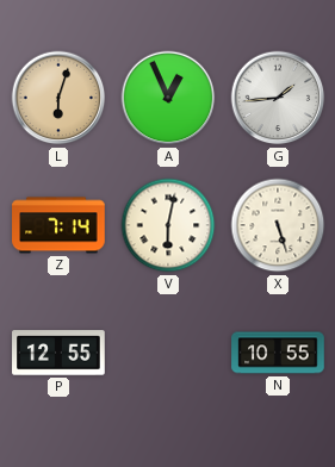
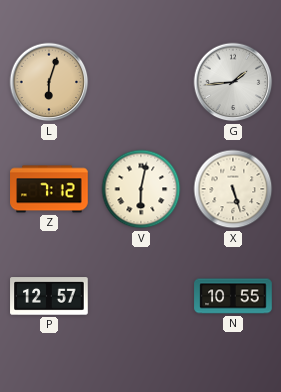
A: 12:56 -> none
Z: 7:14 -> 7:12
P: 12:55 -> 12:57
